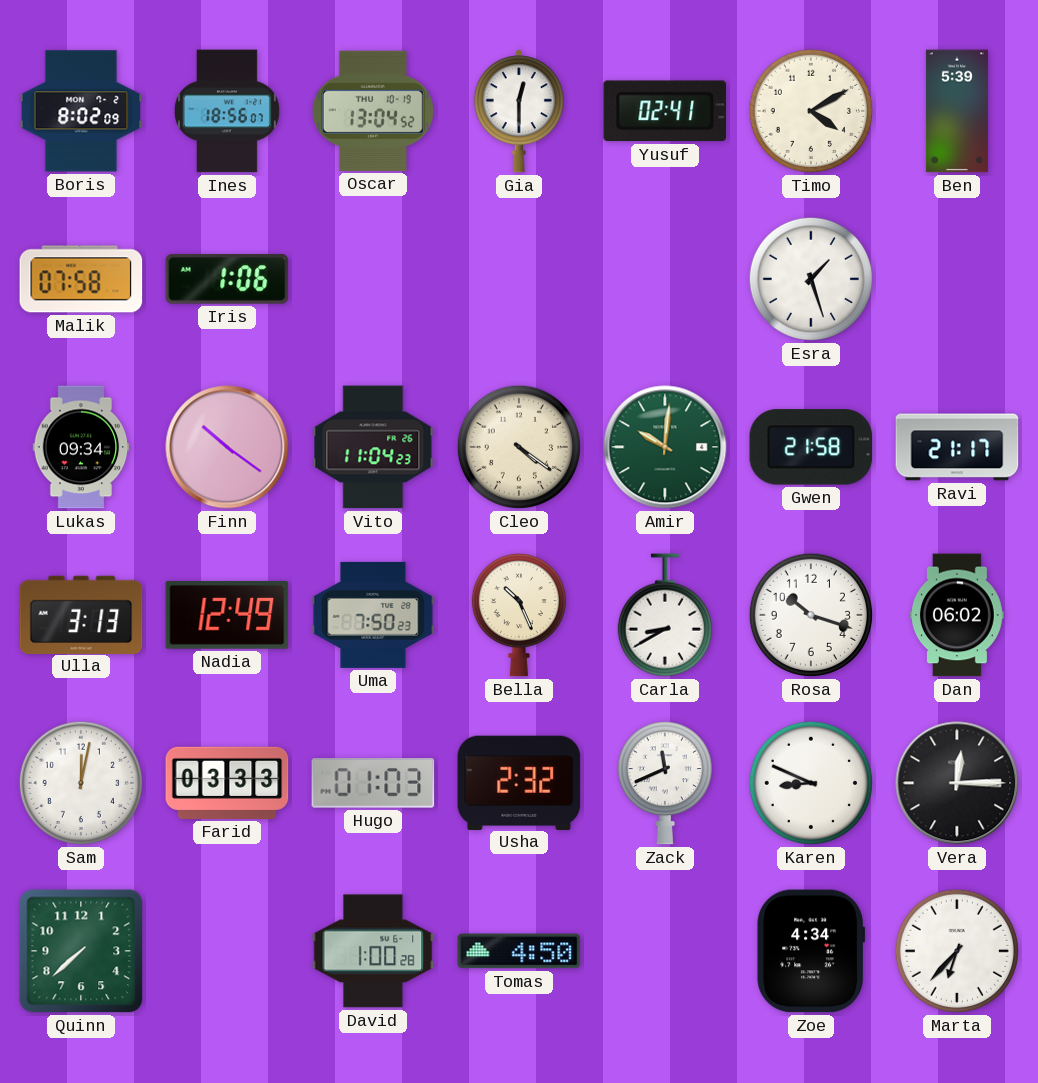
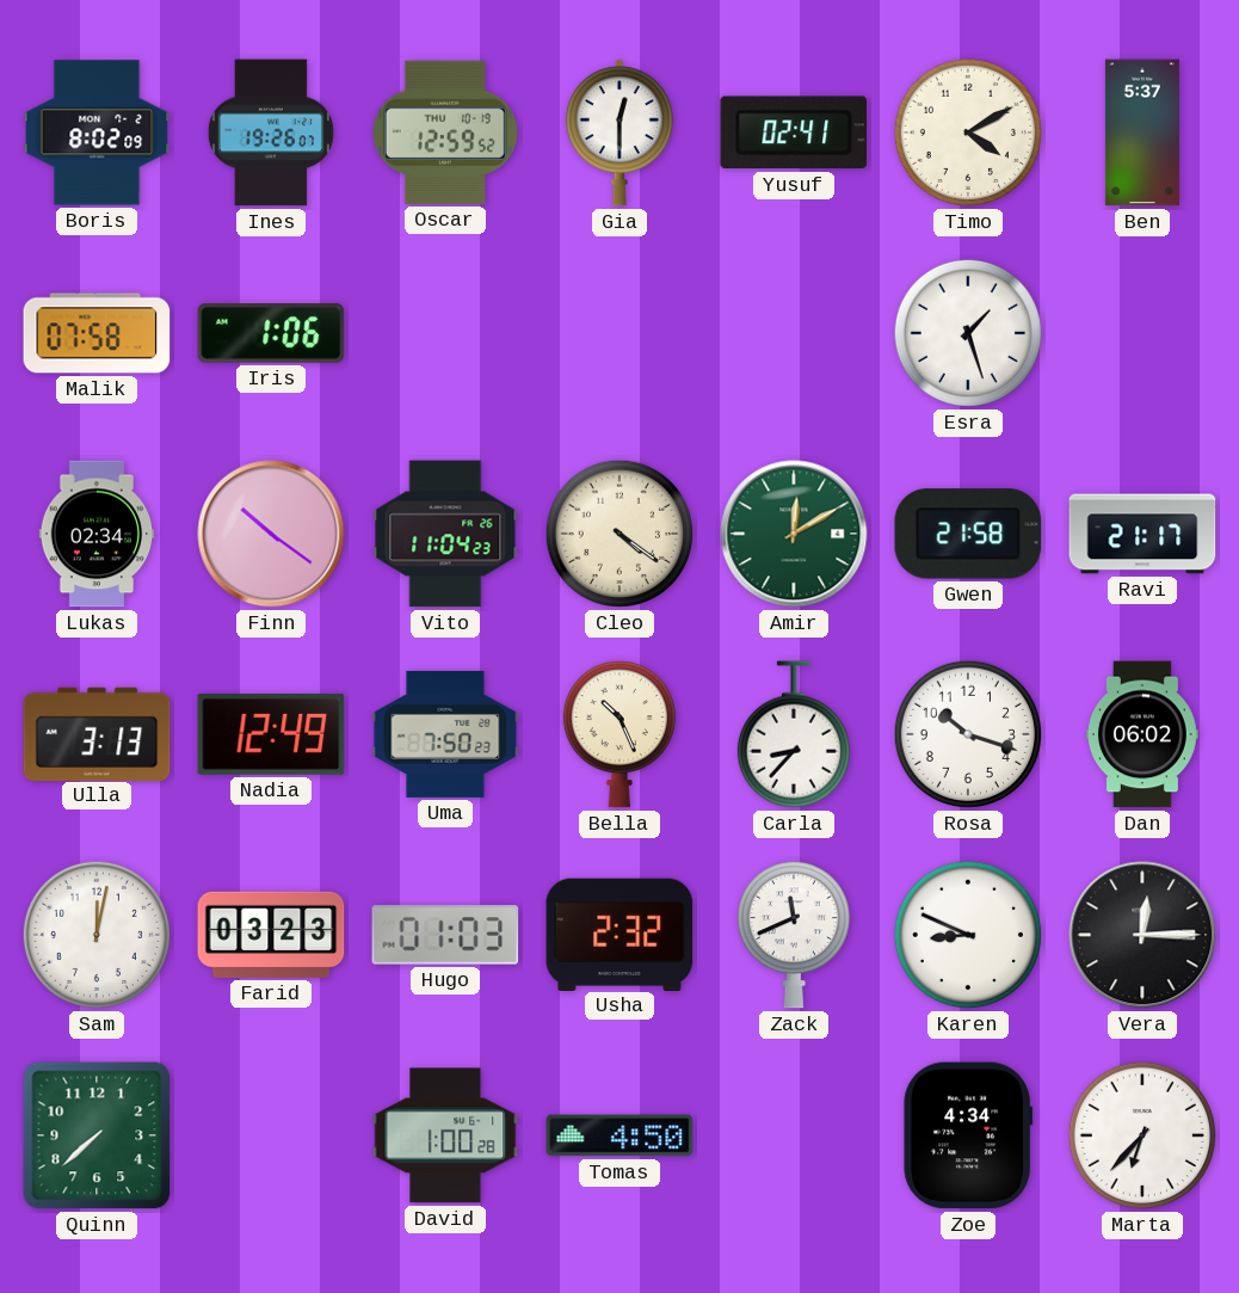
Ines: 18:56 -> 19:26
Oscar: 13:04 -> 12:59
Ben: 5:39 -> 5:37
Lukas: 09:34 -> 02:34
Amir: 10:01 -> 12:10
Carla: 8:40 -> 8:37
Farid: 03:33 -> 03:23
